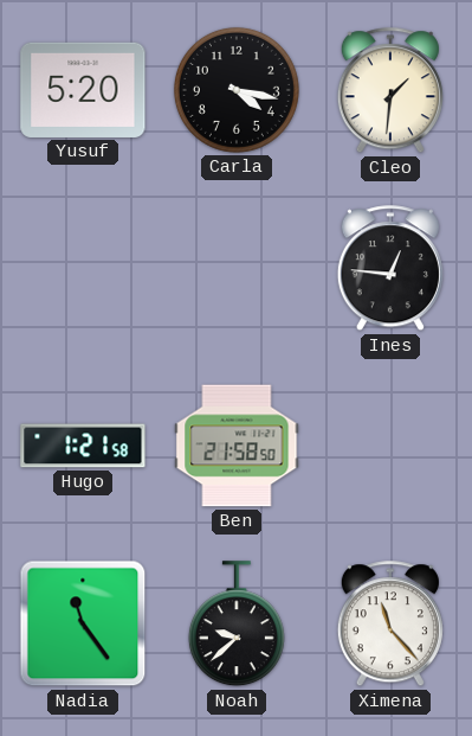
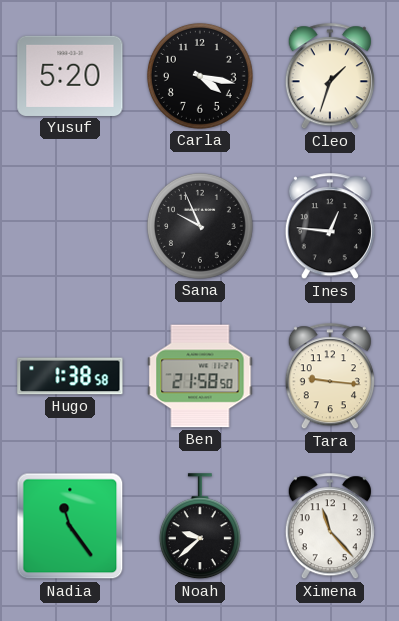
Cleo: 1:31 -> 1:33
Sana: none -> 9:56
Hugo: 1:21 -> 1:38
Tara: none -> 9:16
